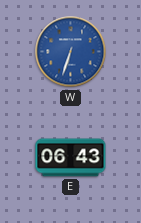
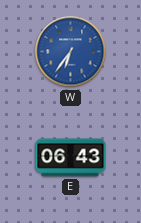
W: 6:33 -> 6:36
